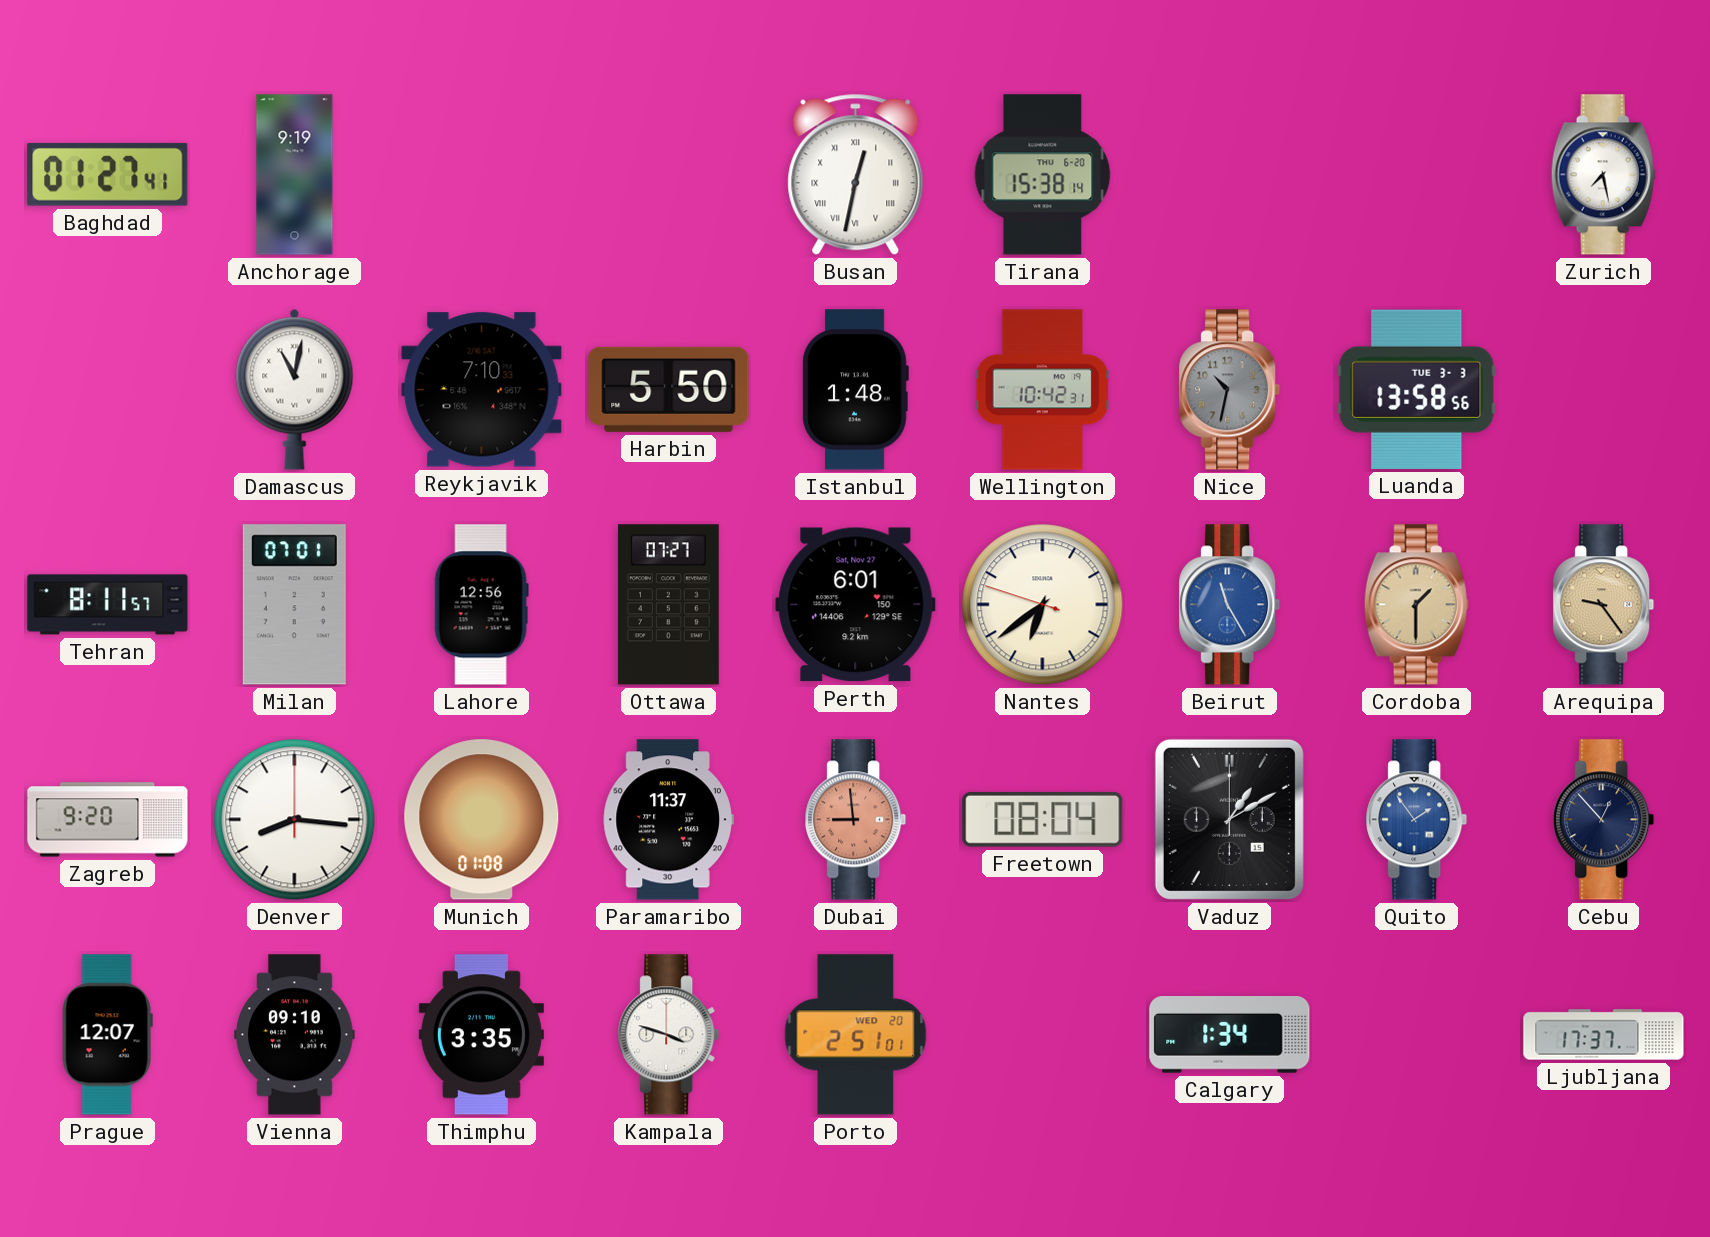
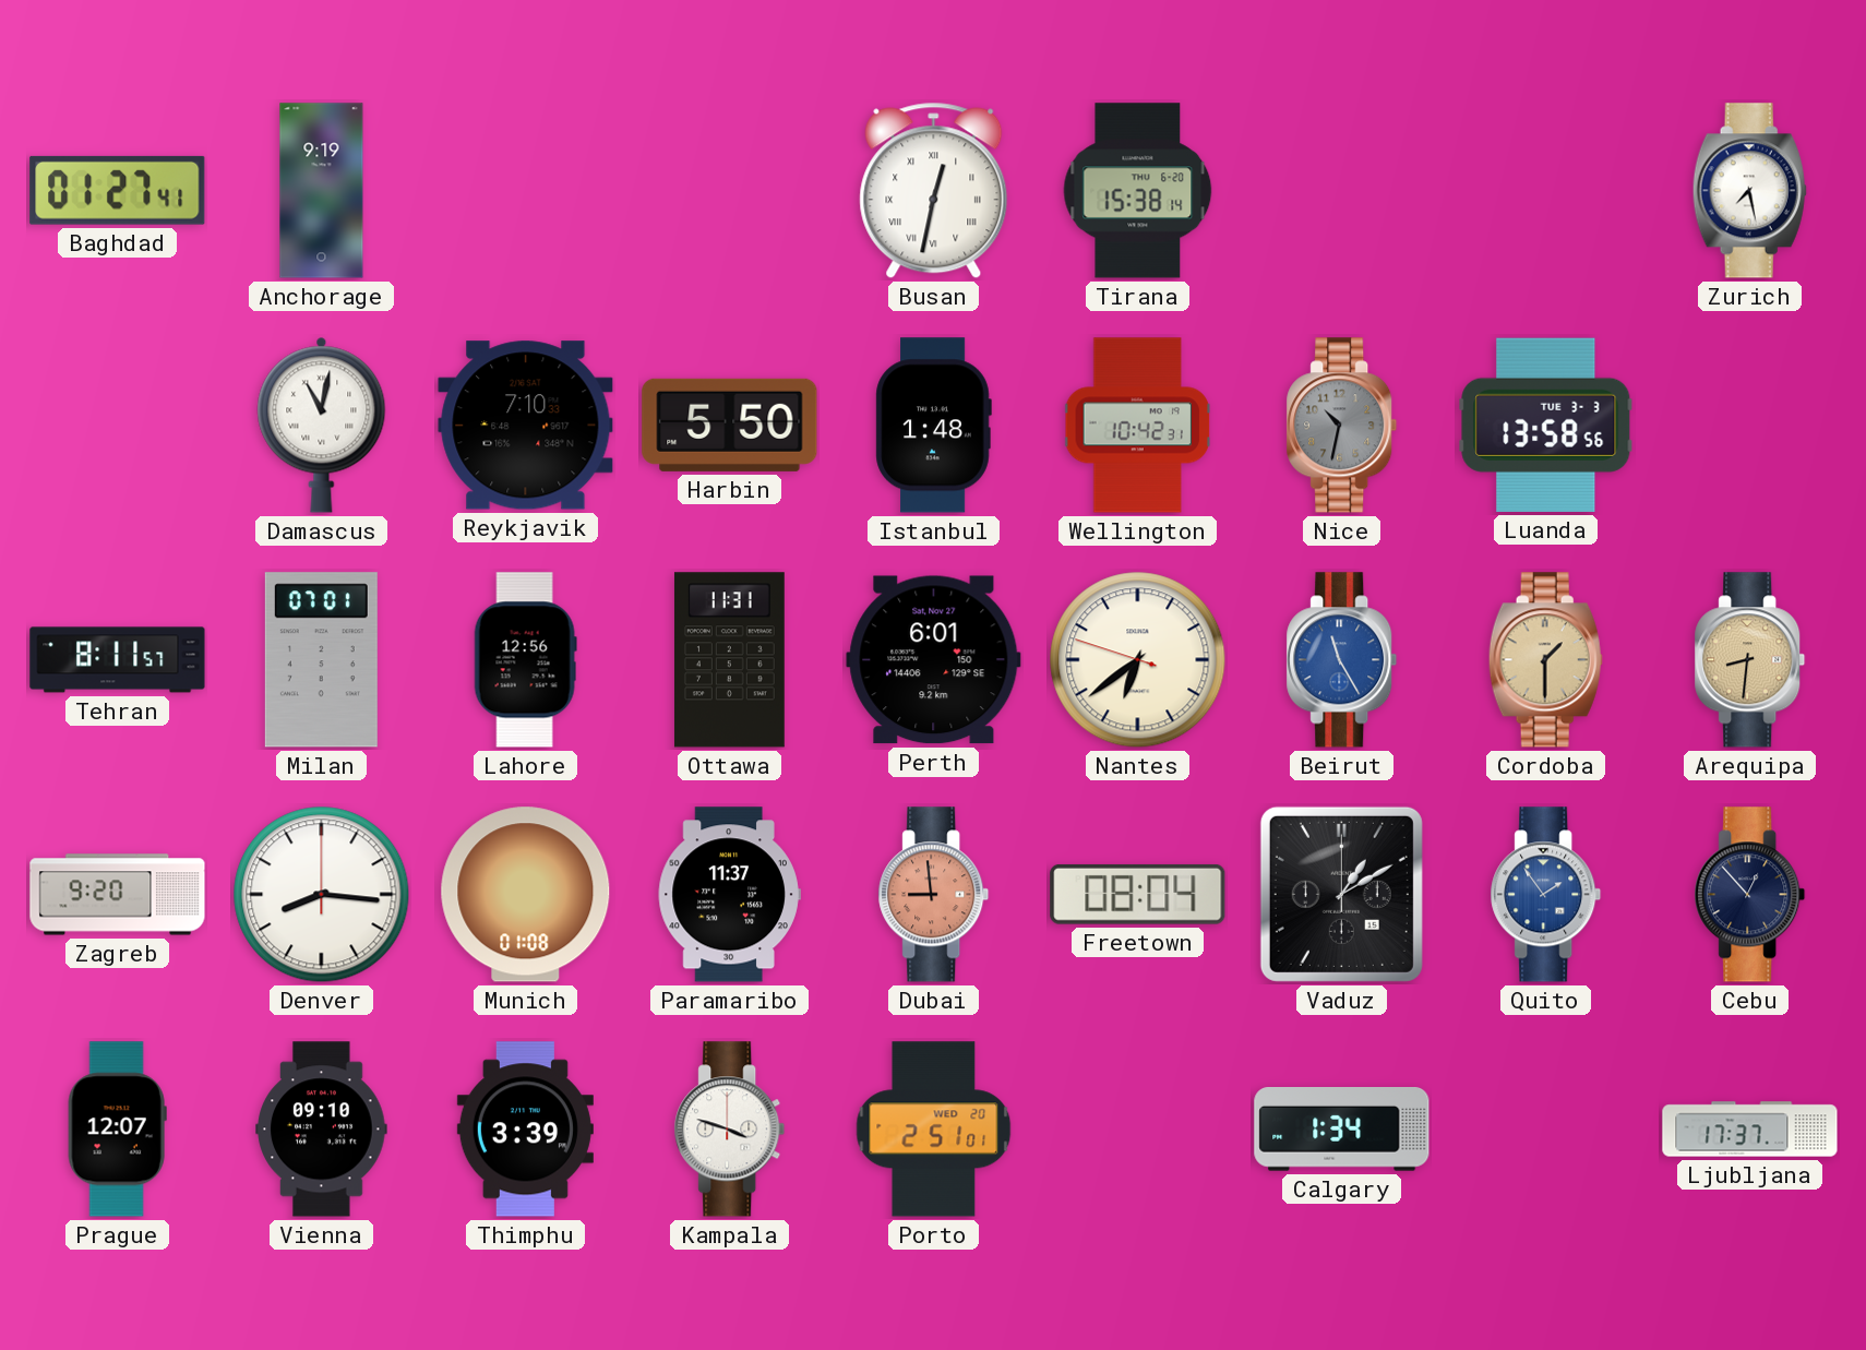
Ottawa: 07:27 -> 11:31
Arequipa: 9:24 -> 8:31
Thimphu: 3:35 -> 3:39
